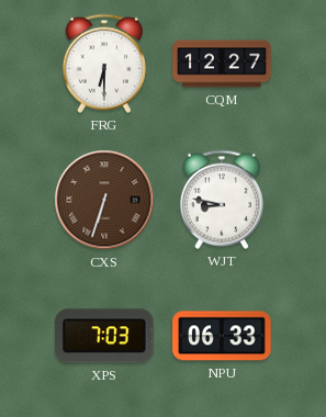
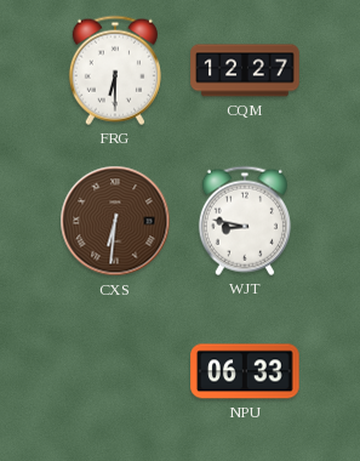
CXS: 6:33 -> 6:31
XPS: 7:03 -> none
